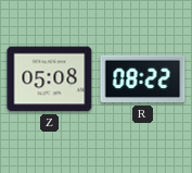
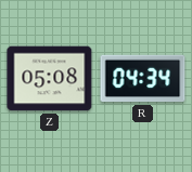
R: 08:22 -> 04:34
